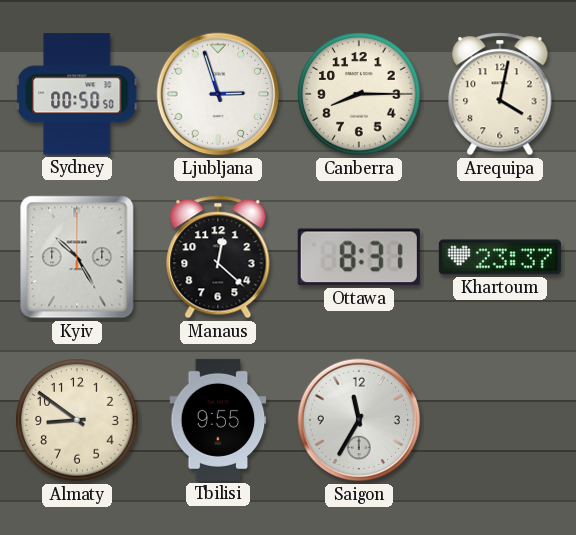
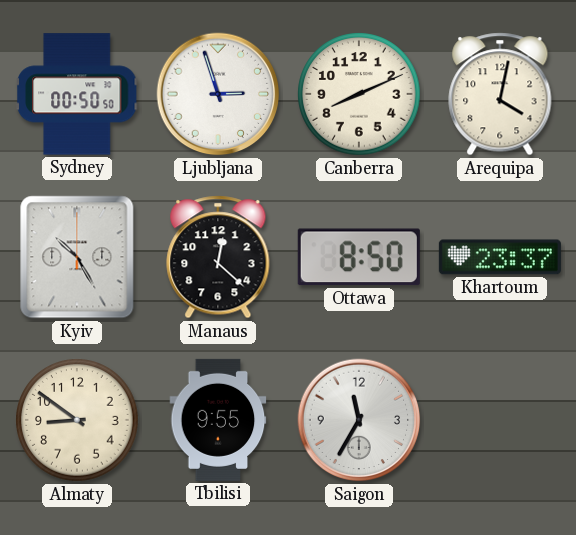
Canberra: 8:15 -> 8:11
Ottawa: 8:31 -> 8:50
